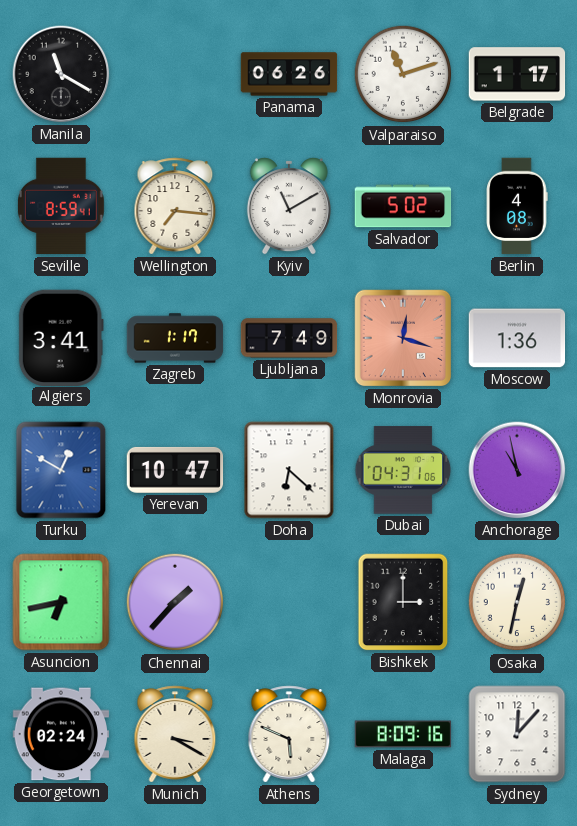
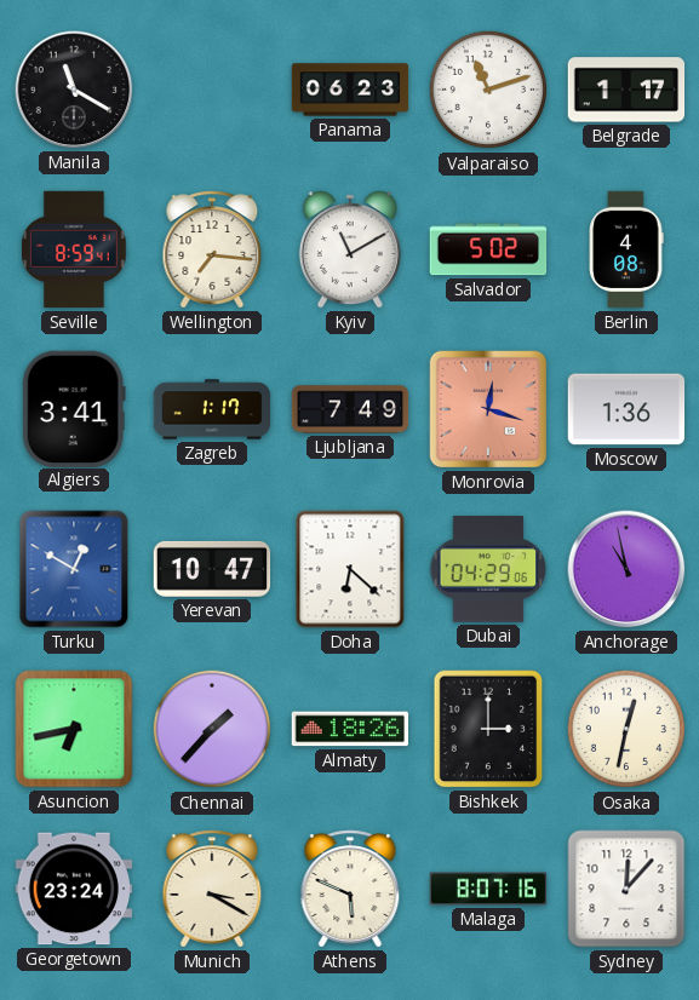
Panama: 06:26 -> 06:23
Dubai: 04:31 -> 04:29
Almaty: none -> 18:26
Georgetown: 02:24 -> 23:24
Malaga: 8:09 -> 8:07
